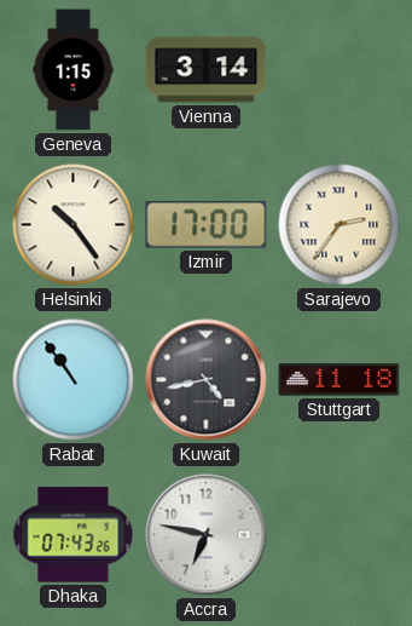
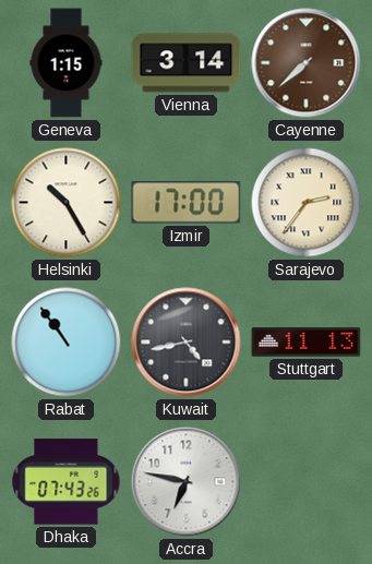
Cayenne: none -> 7:38
Helsinki: 10:24 -> 10:25
Stuttgart: 11:18 -> 11:13
